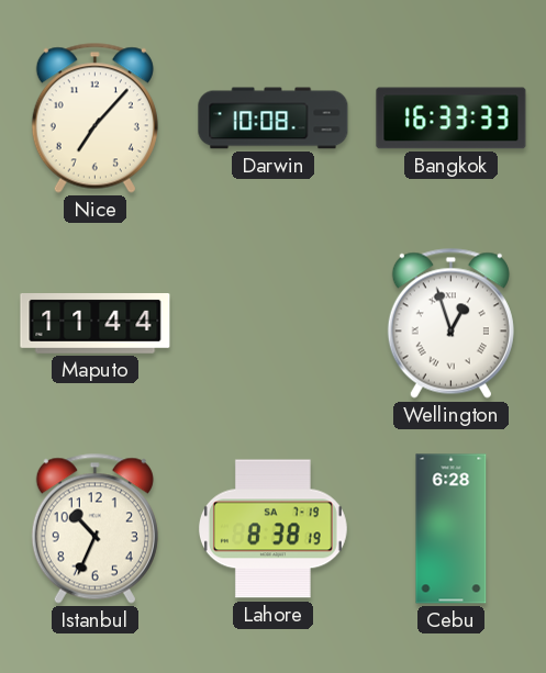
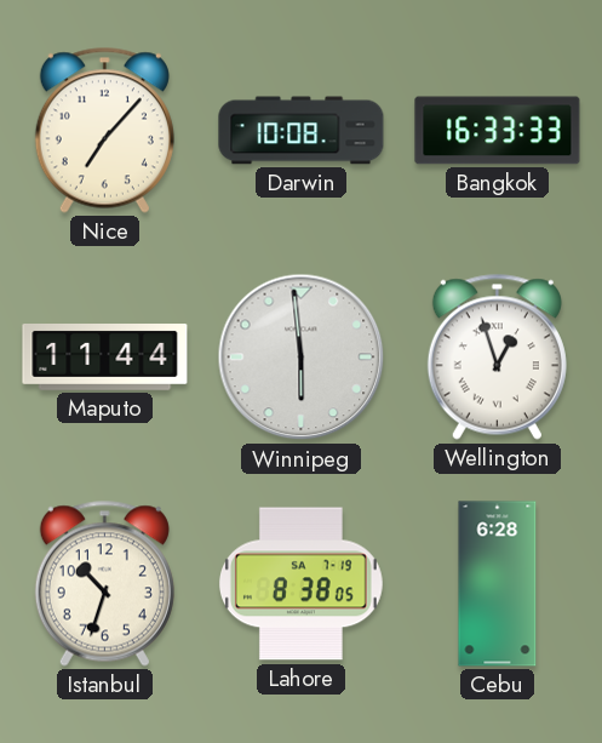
Winnipeg: none -> 5:59
Istanbul: 10:34 -> 10:33
Lahore: 8:38:19 -> 8:38:05
